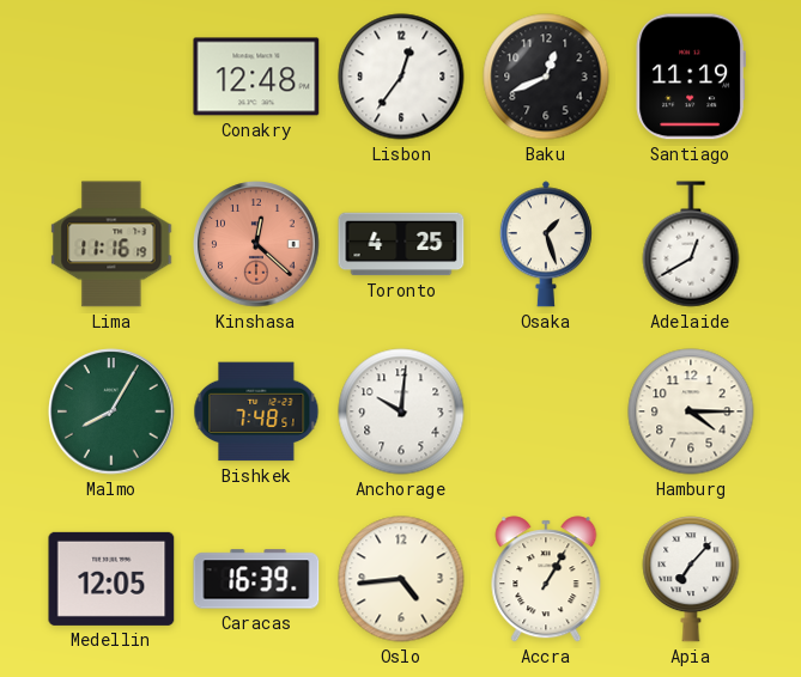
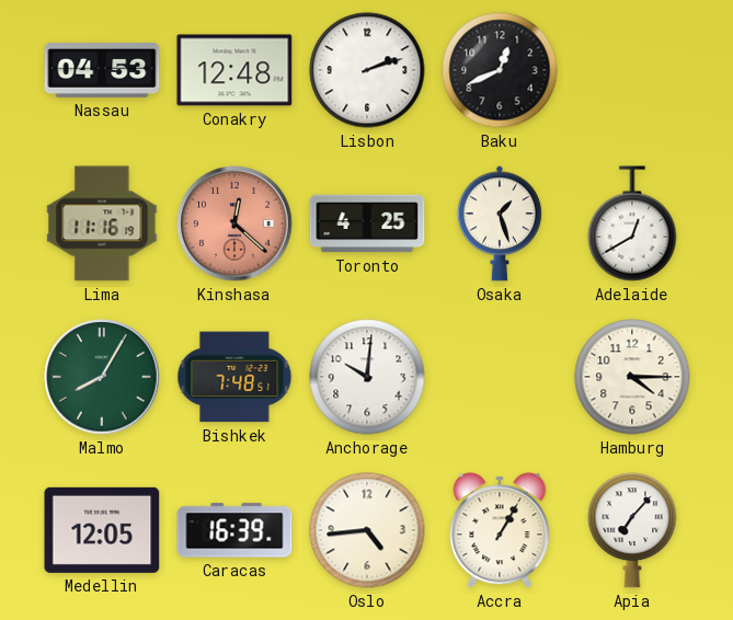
Nassau: none -> 04:53
Lisbon: 12:36 -> 2:12
Santiago: 11:19 -> none
